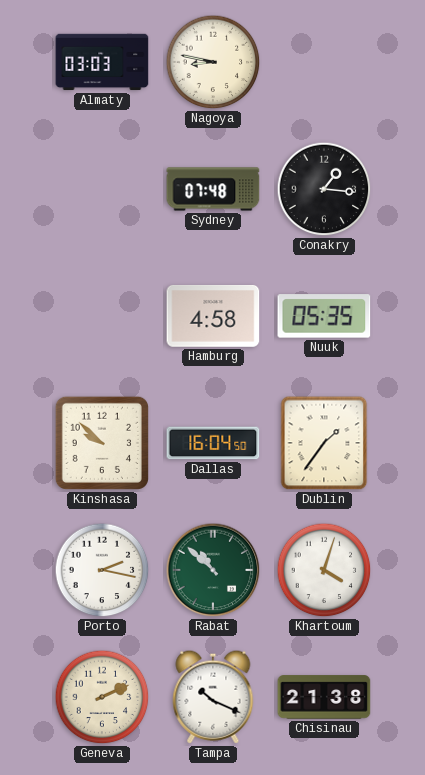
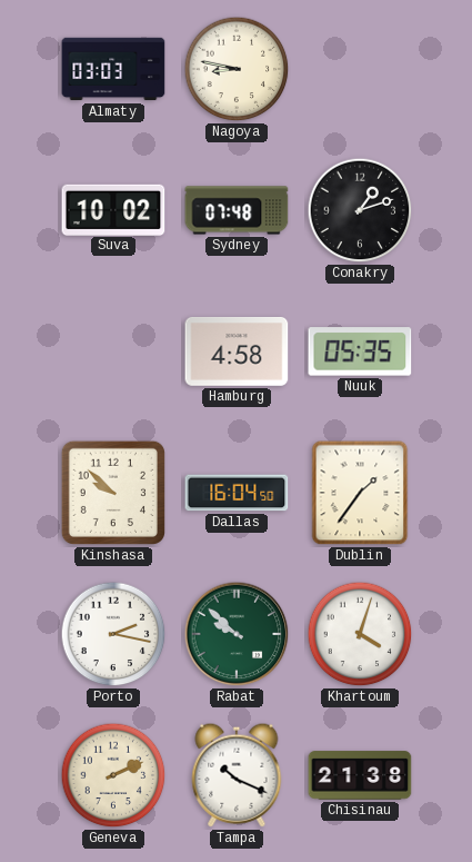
Suva: none -> 10:02
Conakry: 1:16 -> 1:12
Rabat: 10:52 -> 9:52
